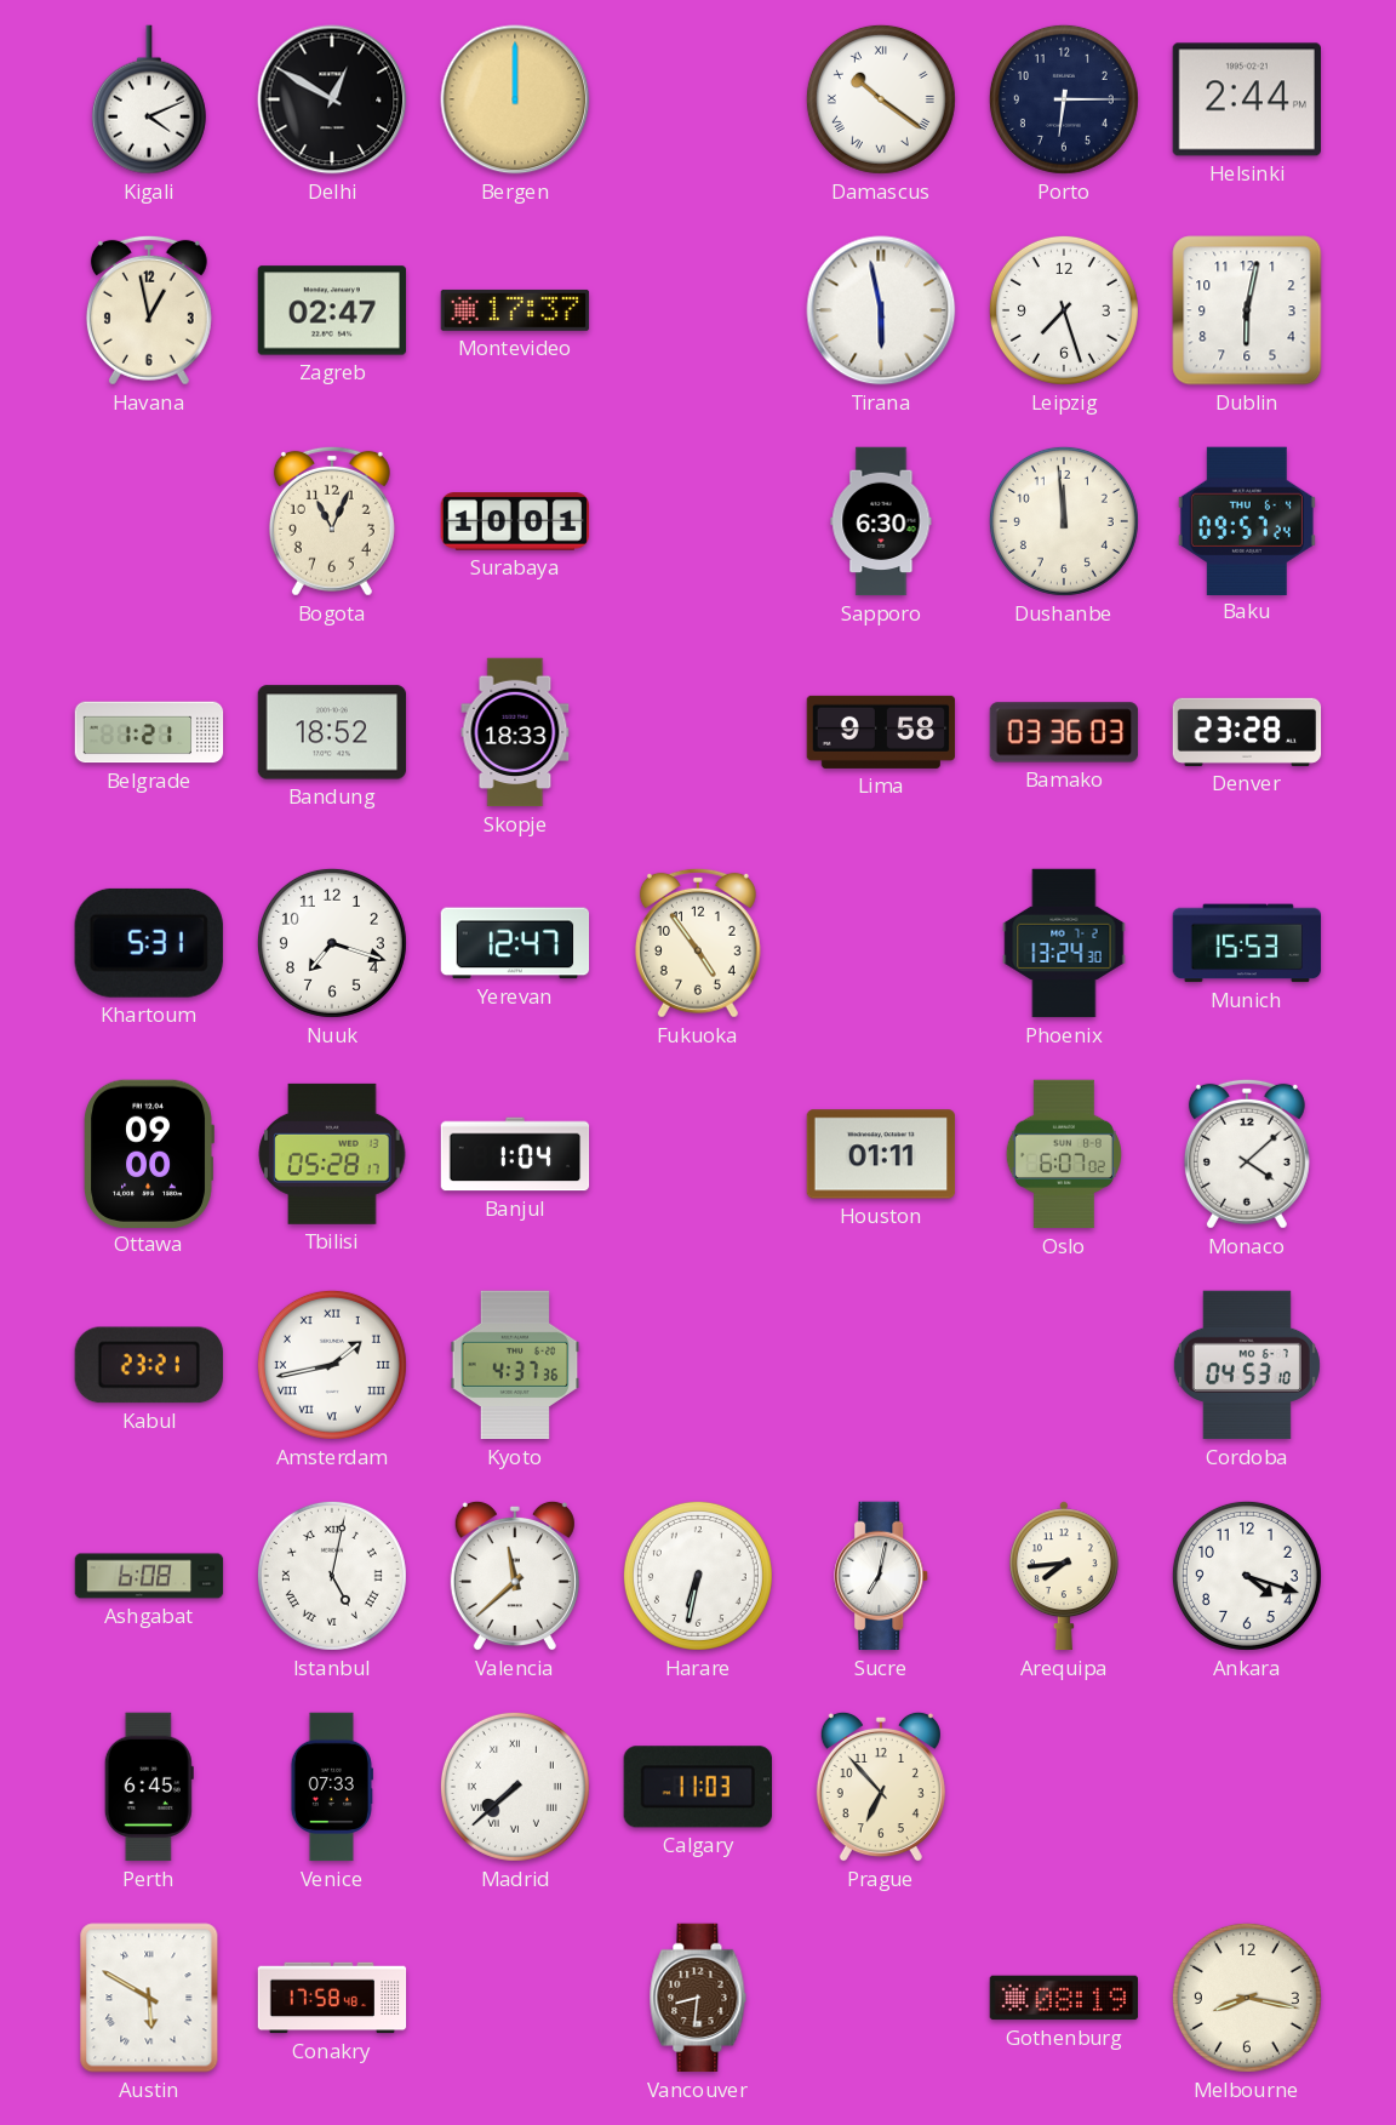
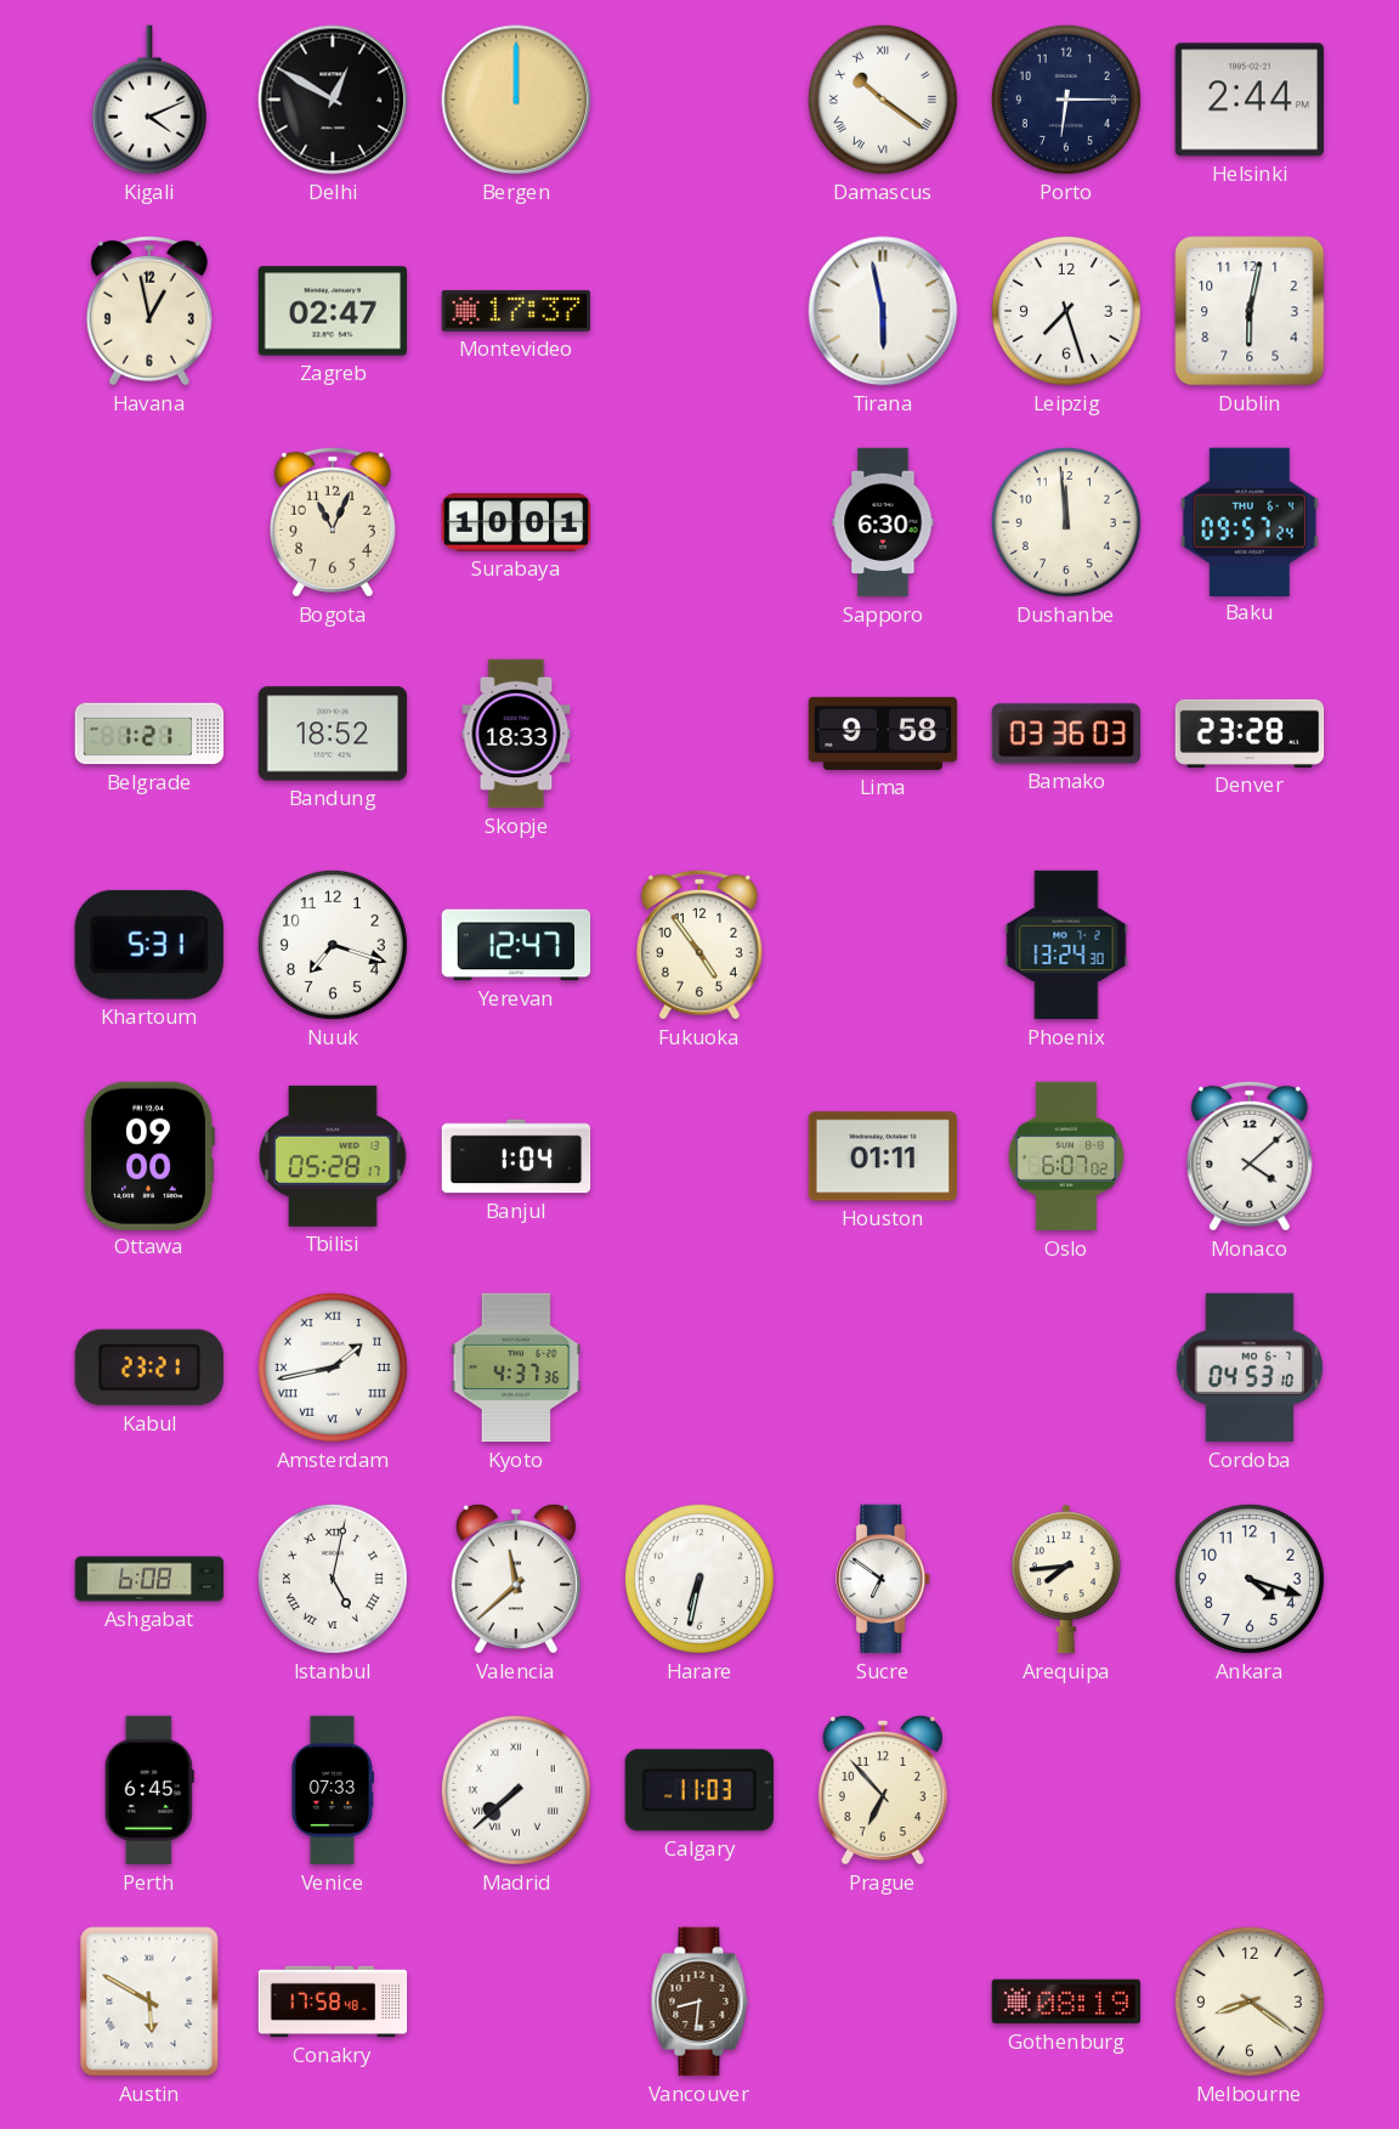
Munich: 15:53 -> none
Sucre: 7:02 -> 6:51
Melbourne: 8:17 -> 8:21
